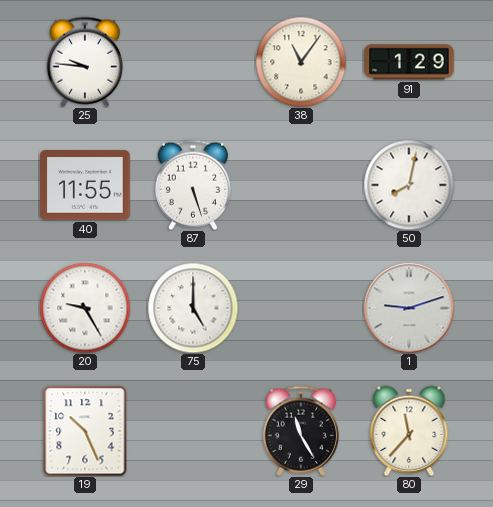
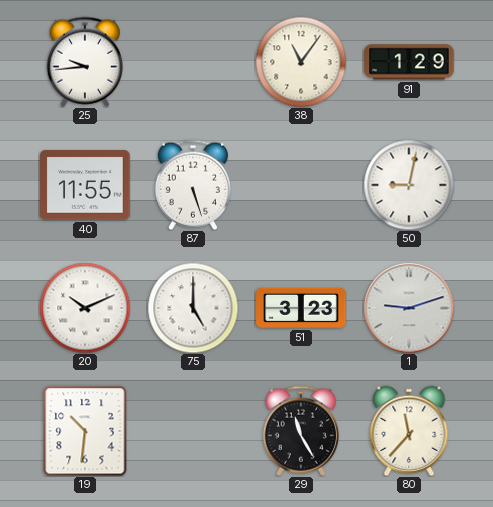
25: 9:46 -> 9:44
50: 8:02 -> 9:02
20: 9:25 -> 10:11
51: none -> 3:23
19: 10:26 -> 10:31
